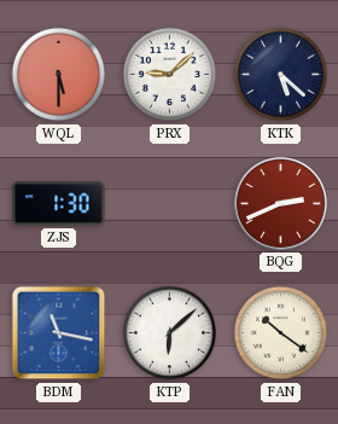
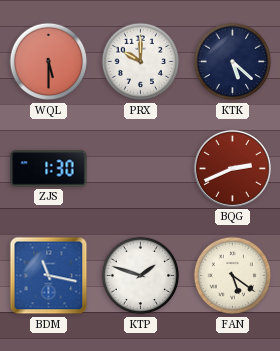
PRX: 9:08 -> 10:00
KTP: 6:08 -> 1:48
FAN: 10:21 -> 5:21
